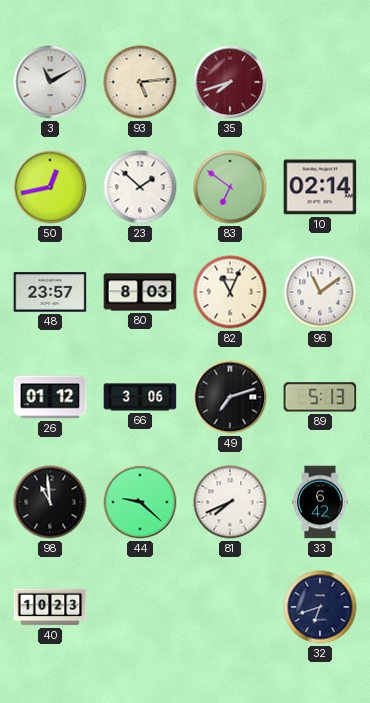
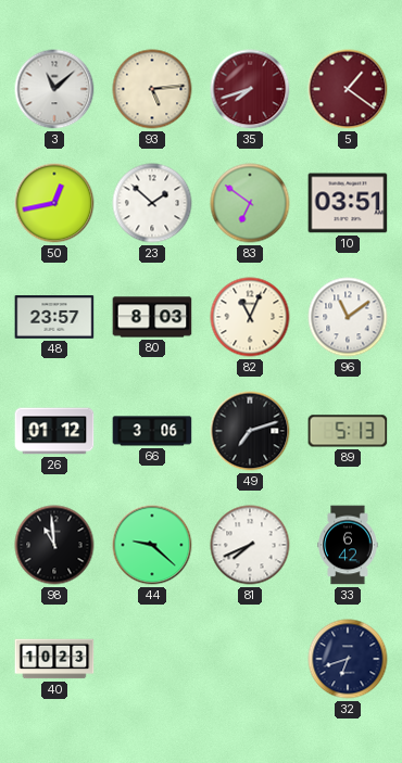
3: 11:10 -> 11:08
5: none -> 1:21
10: 02:14 -> 03:51
